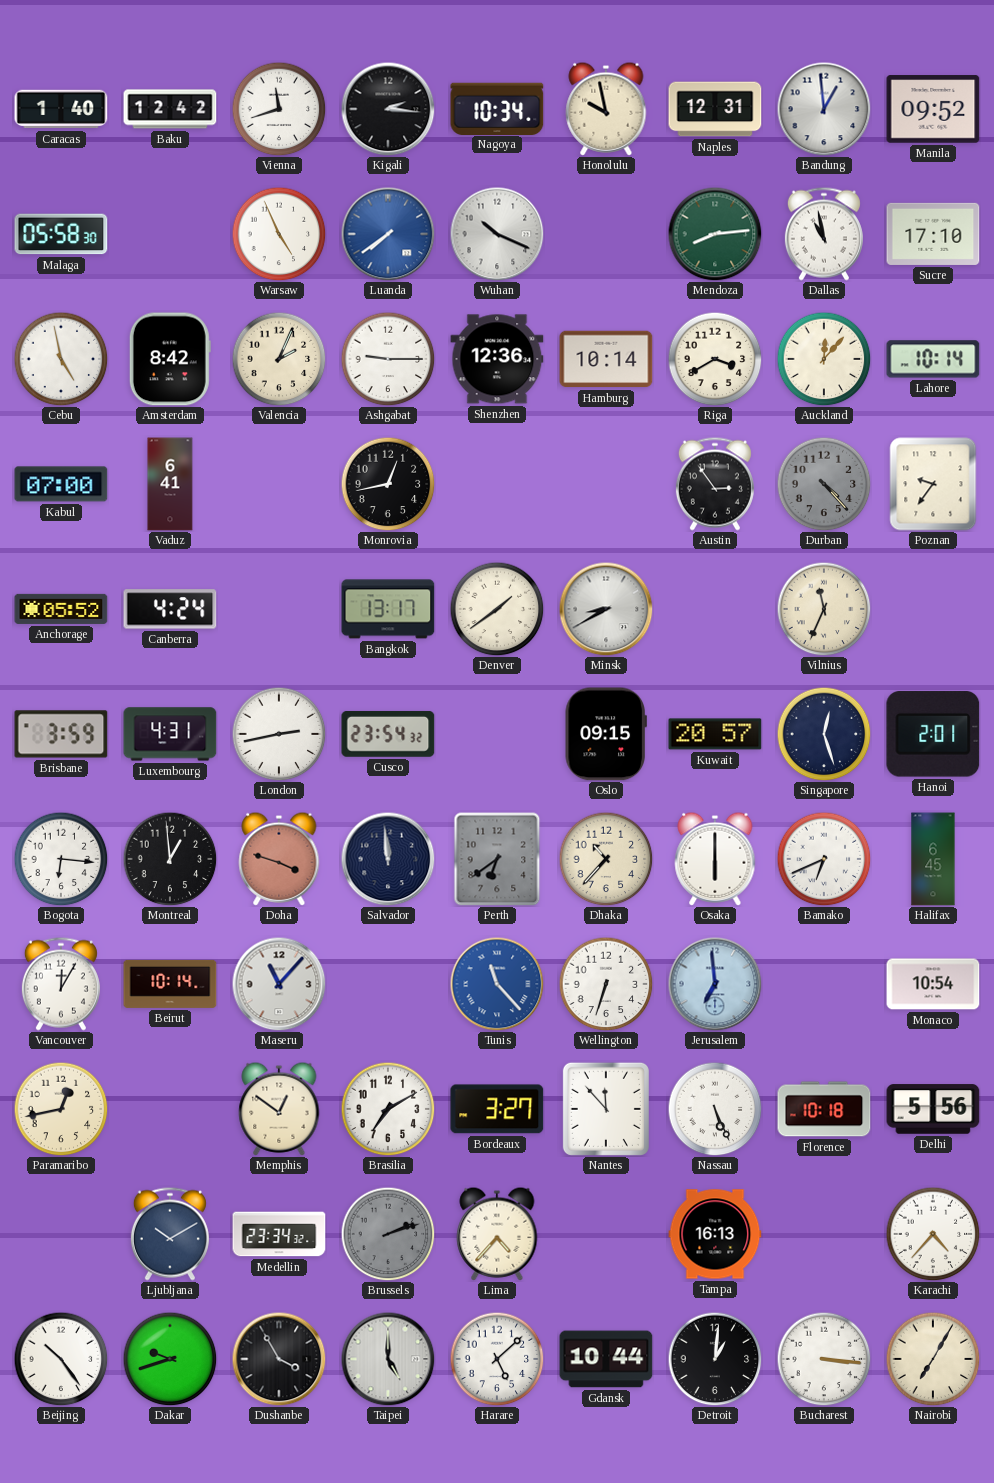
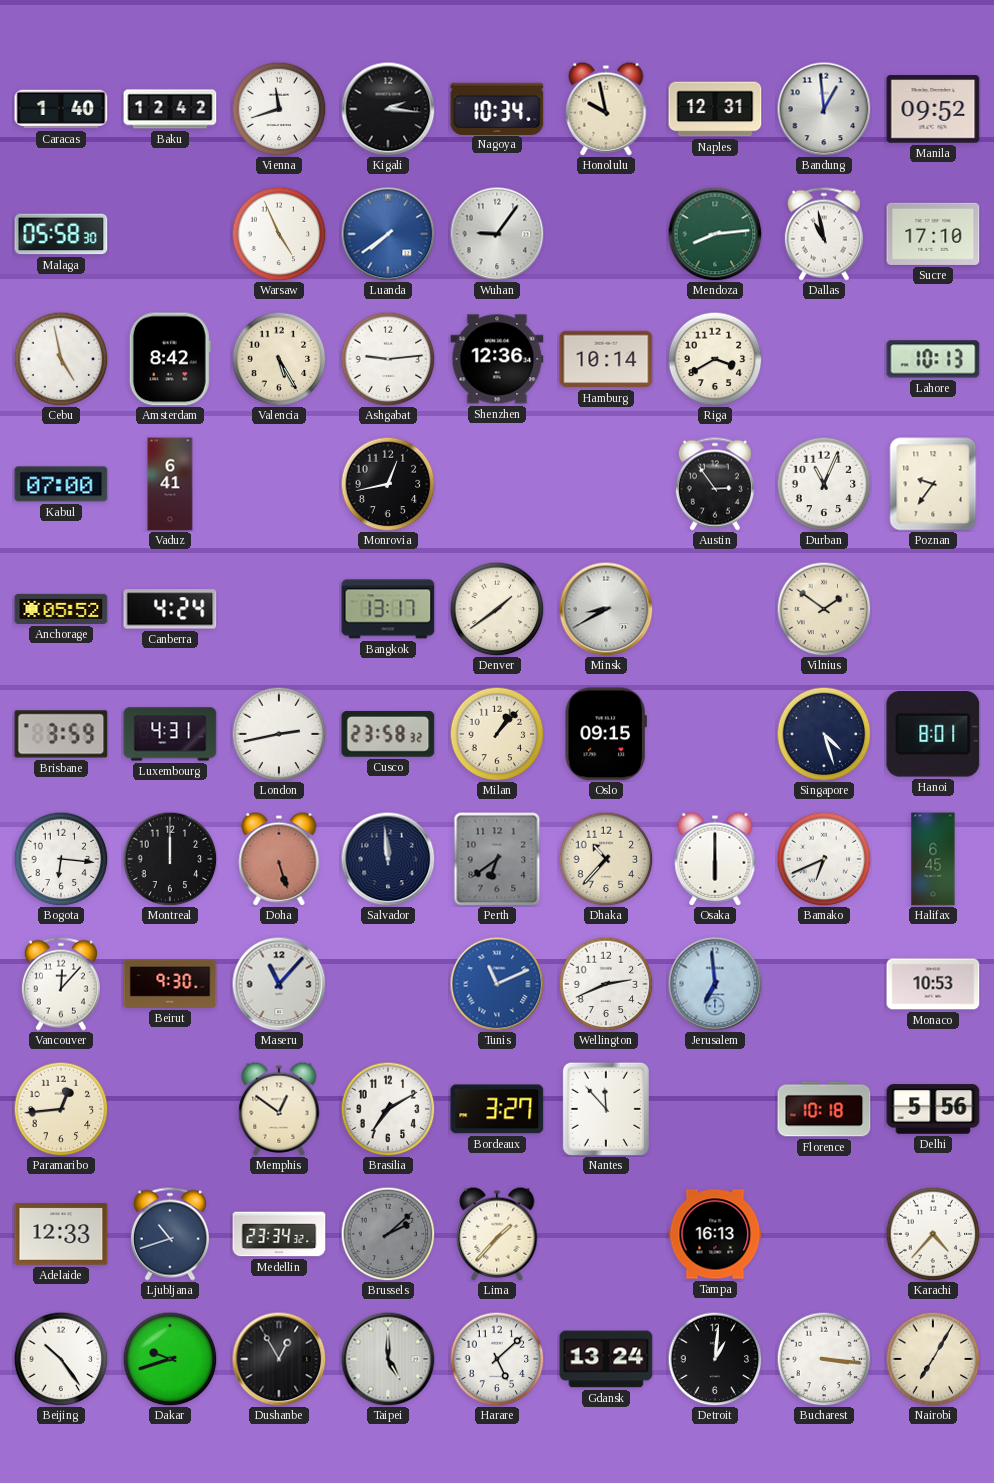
Wuhan: 10:19 -> 9:06
Valencia: 2:04 -> 5:25
Ashgabat: 9:15 -> 9:14
Auckland: 12:07 -> none
Lahore: 10:14 -> 10:13
Durban: 4:23 -> 11:04
Durban dial: grey -> white
Vilnius: 11:34 -> 1:51
Cusco: 23:54 -> 23:58
Milan: none -> 1:07
Kuwait: 20:57 -> none
Singapore: 12:27 -> 4:27
Hanoi: 2:01 -> 8:01
Montreal: 12:59 -> 12:00
Doha: 3:48 -> 5:27
Vancouver: 12:05 -> 12:07
Beirut: 10:14 -> 9:30
Tunis: 11:23 -> 11:11
Wellington: 6:33 -> 2:41
Monaco: 10:54 -> 10:53
Paramaribo: 12:43 -> 12:44
Nassau: 5:26 -> none
Adelaide: none -> 12:33
Ljubljana: 10:10 -> 10:42
Brussels: 2:12 -> 2:08
Lima: 4:37 -> 1:37
Dushanbe: 3:55 -> 12:55
Gdansk: 10:44 -> 13:24
